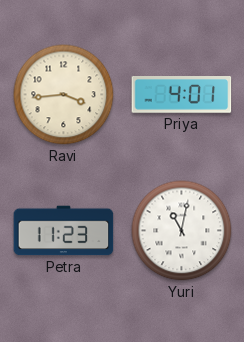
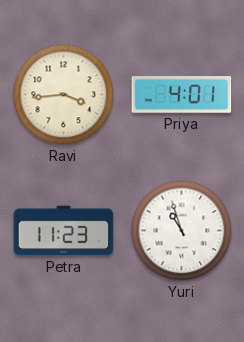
Yuri: 11:02 -> 10:57
